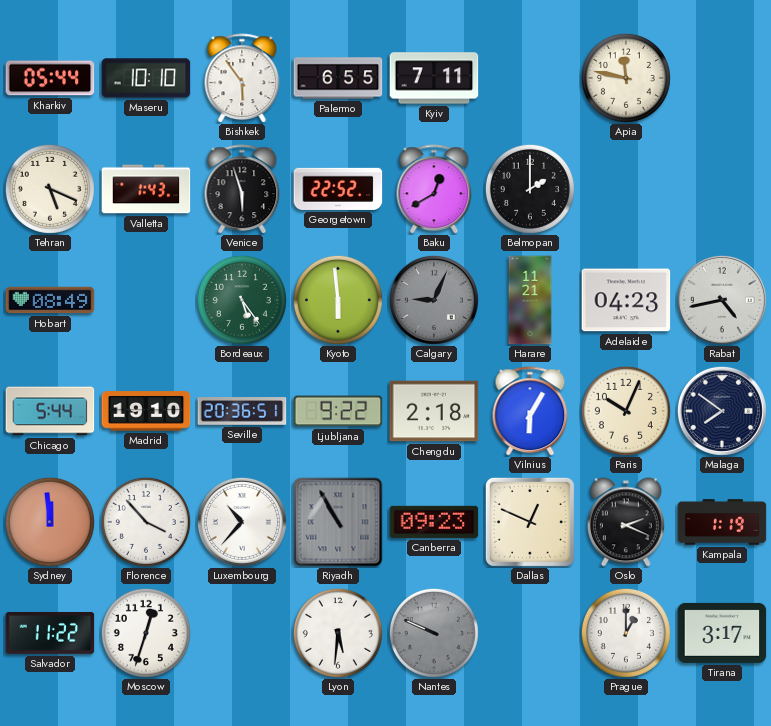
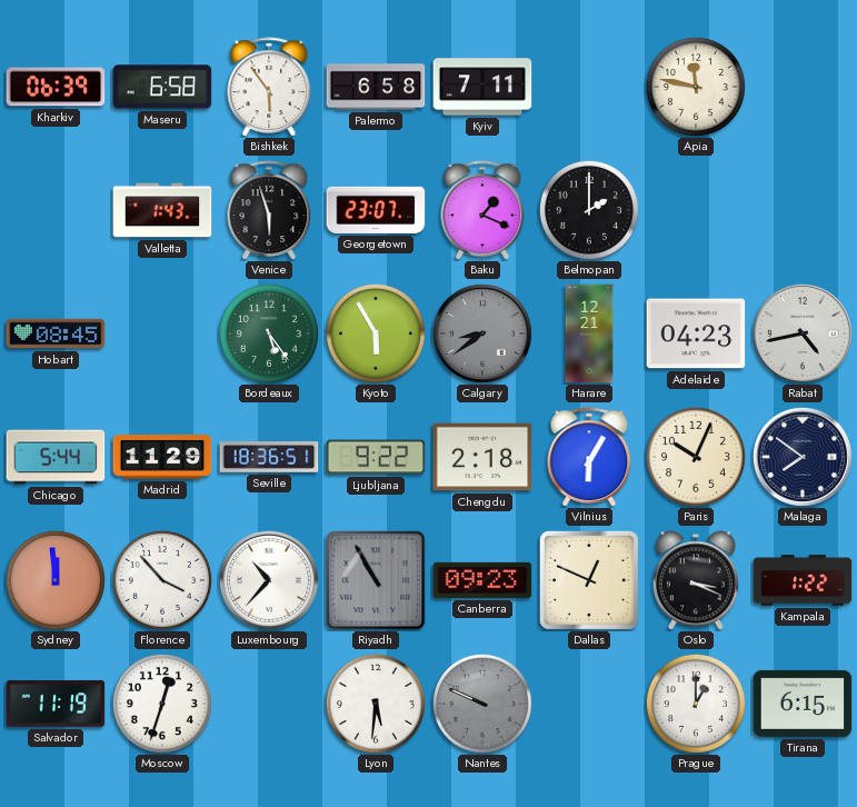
Kharkiv: 05:44 -> 06:39
Maseru: 10:10 -> 6:58
Palermo: 6:55 -> 6:58
Tehran: 5:19 -> none
Georgetown: 22:52 -> 23:07
Baku: 12:40 -> 1:19
Hobart: 08:49 -> 08:45
Kyoto: 5:59 -> 5:55
Calgary: 9:04 -> 8:39
Harare: 11:21 -> 12:21
Madrid: 19:10 -> 11:29
Seville: 20:36 -> 18:36
Oslo: 2:19 -> 3:19
Kampala: 1:19 -> 1:22
Salvador: 11:22 -> 11:19
Tirana: 3:17 -> 6:15
